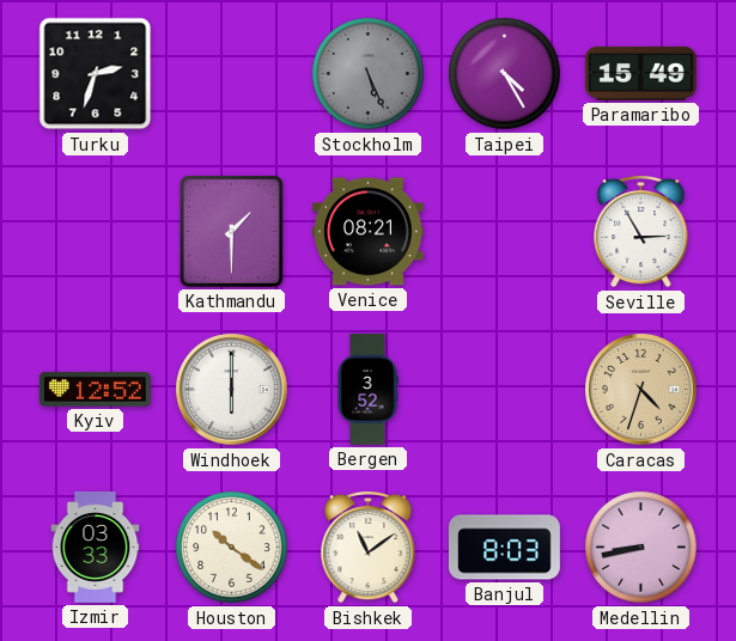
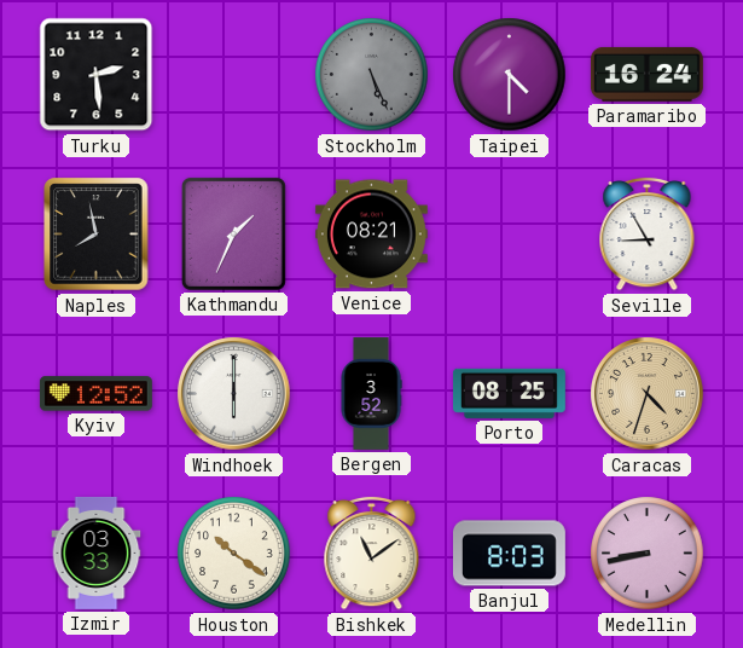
Turku: 2:33 -> 2:29
Taipei: 4:25 -> 4:30
Paramaribo: 15:49 -> 16:24
Naples: none -> 7:58
Kathmandu: 1:30 -> 1:34
Seville: 2:55 -> 8:55
Porto: none -> 08:25
